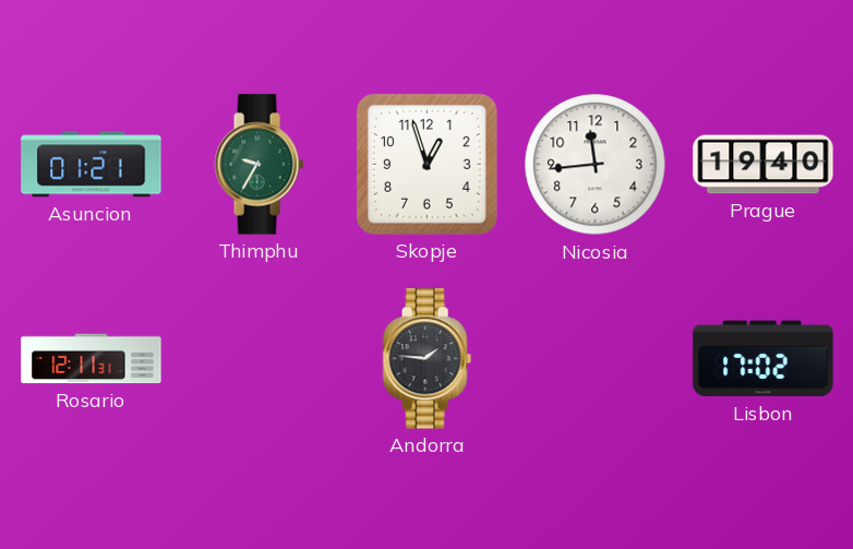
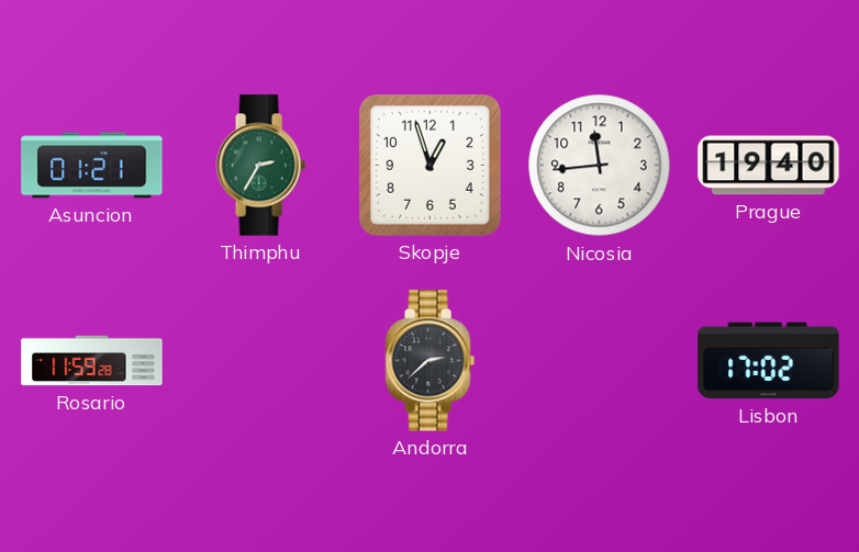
Thimphu: 9:35 -> 2:35
Rosario: 12:11 -> 11:59
Andorra: 1:46 -> 2:38
